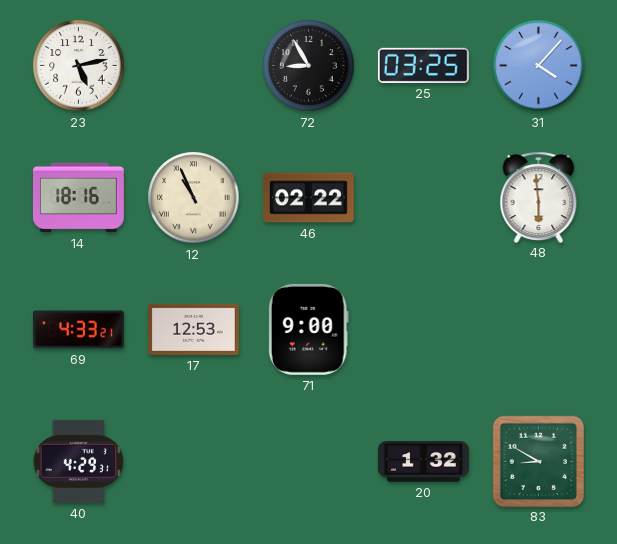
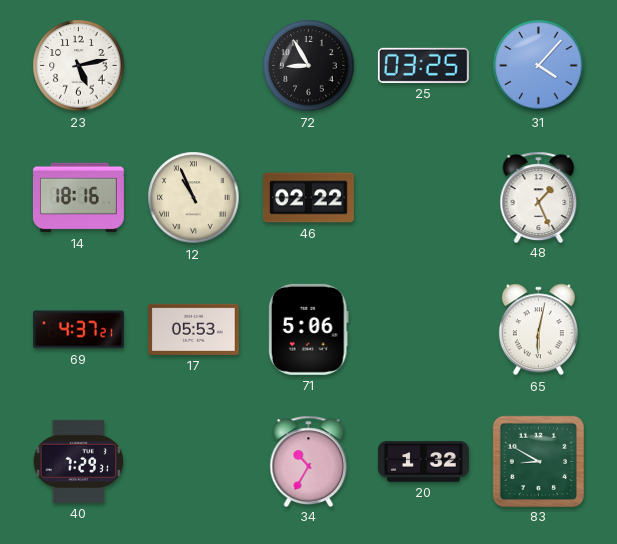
48: 5:59 -> 1:26
69: 4:33 -> 4:37
17: 12:53 -> 05:53
71: 9:00 -> 5:06
65: none -> 6:02
40: 4:29 -> 7:29
34: none -> 10:35
